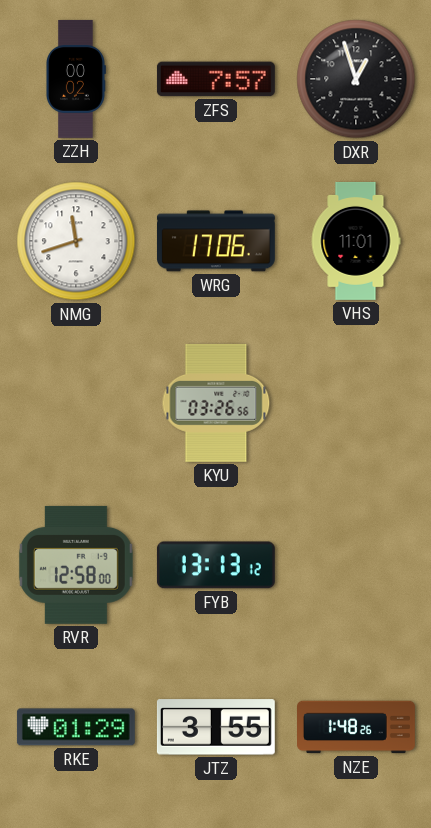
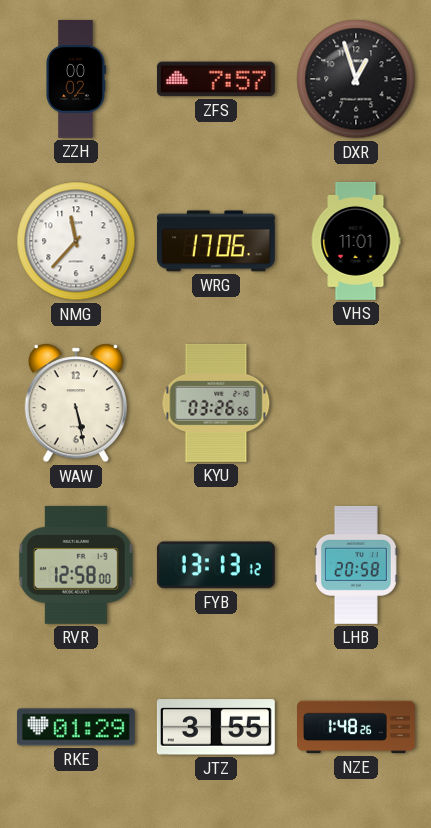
NMG: 11:42 -> 11:37
WAW: none -> 5:28
LHB: none -> 20:58
